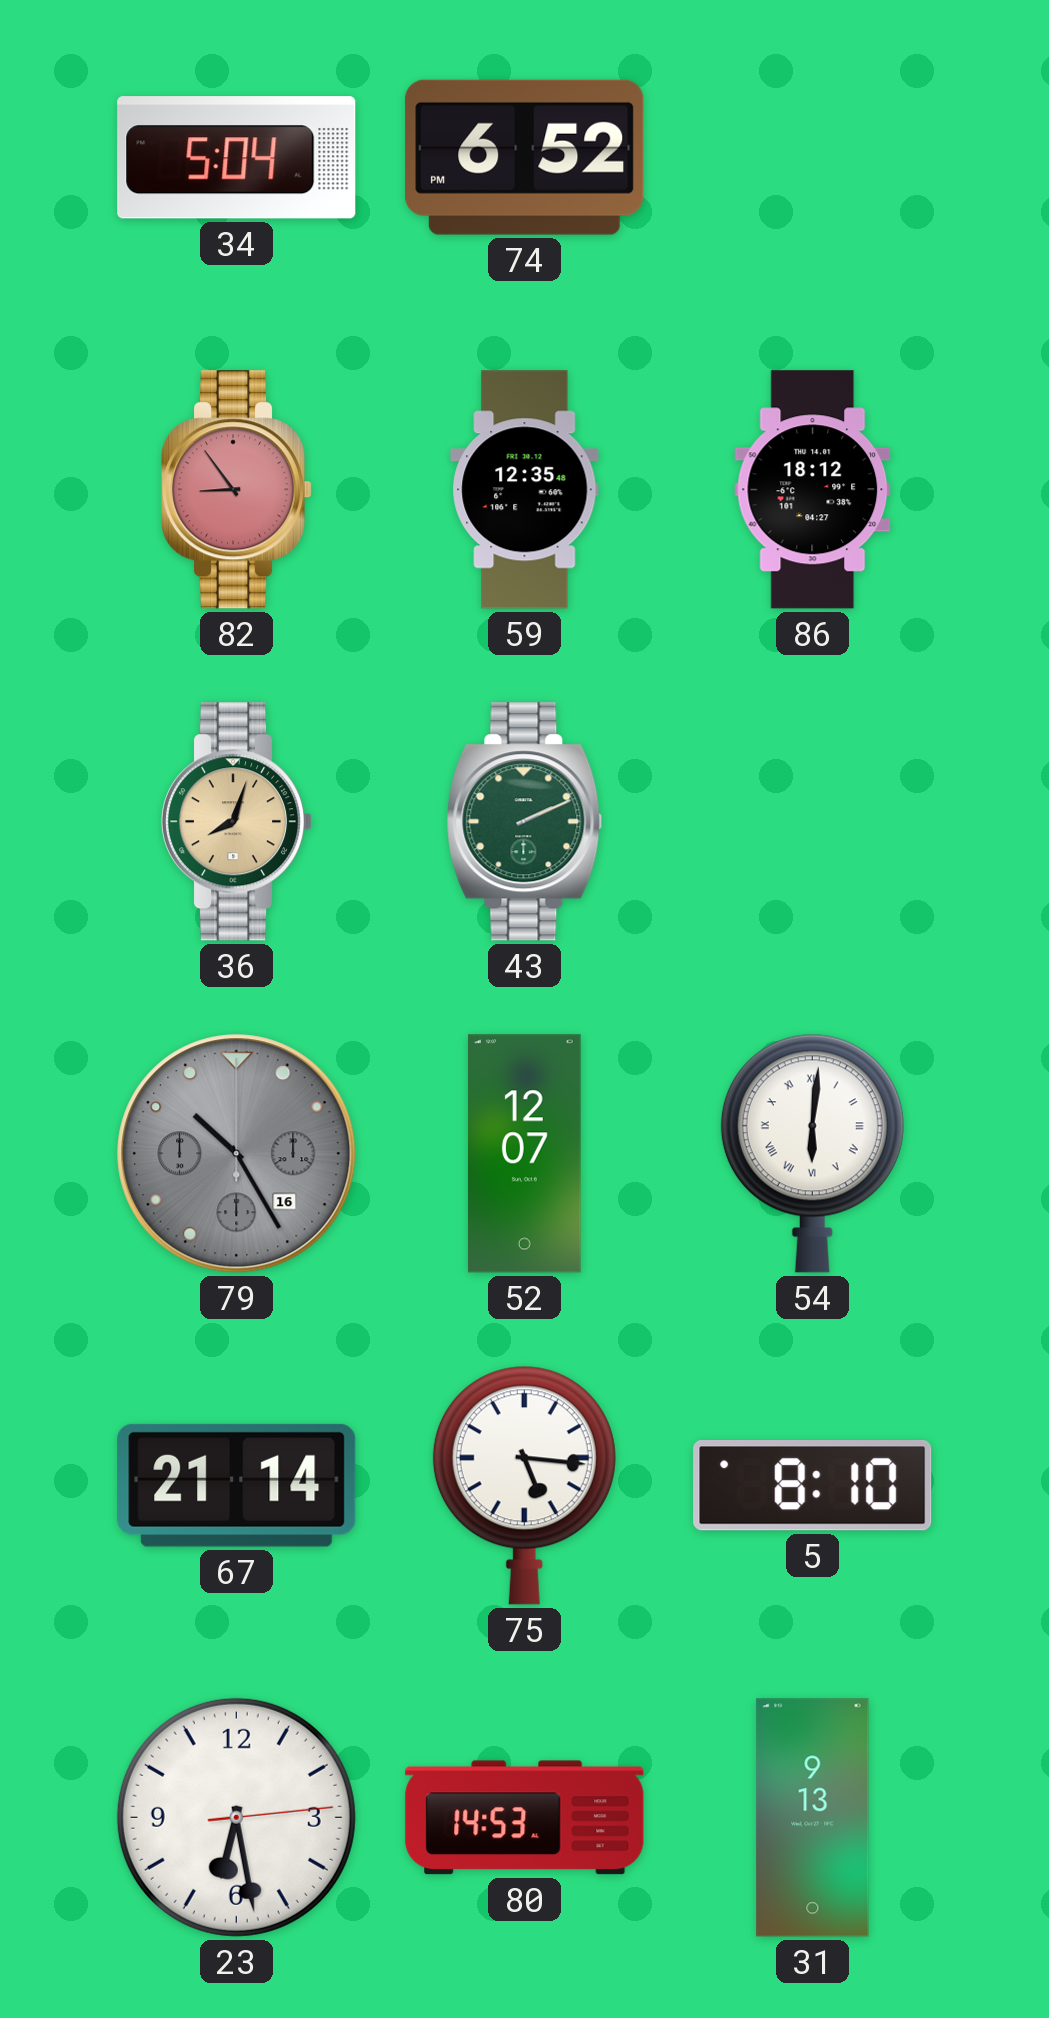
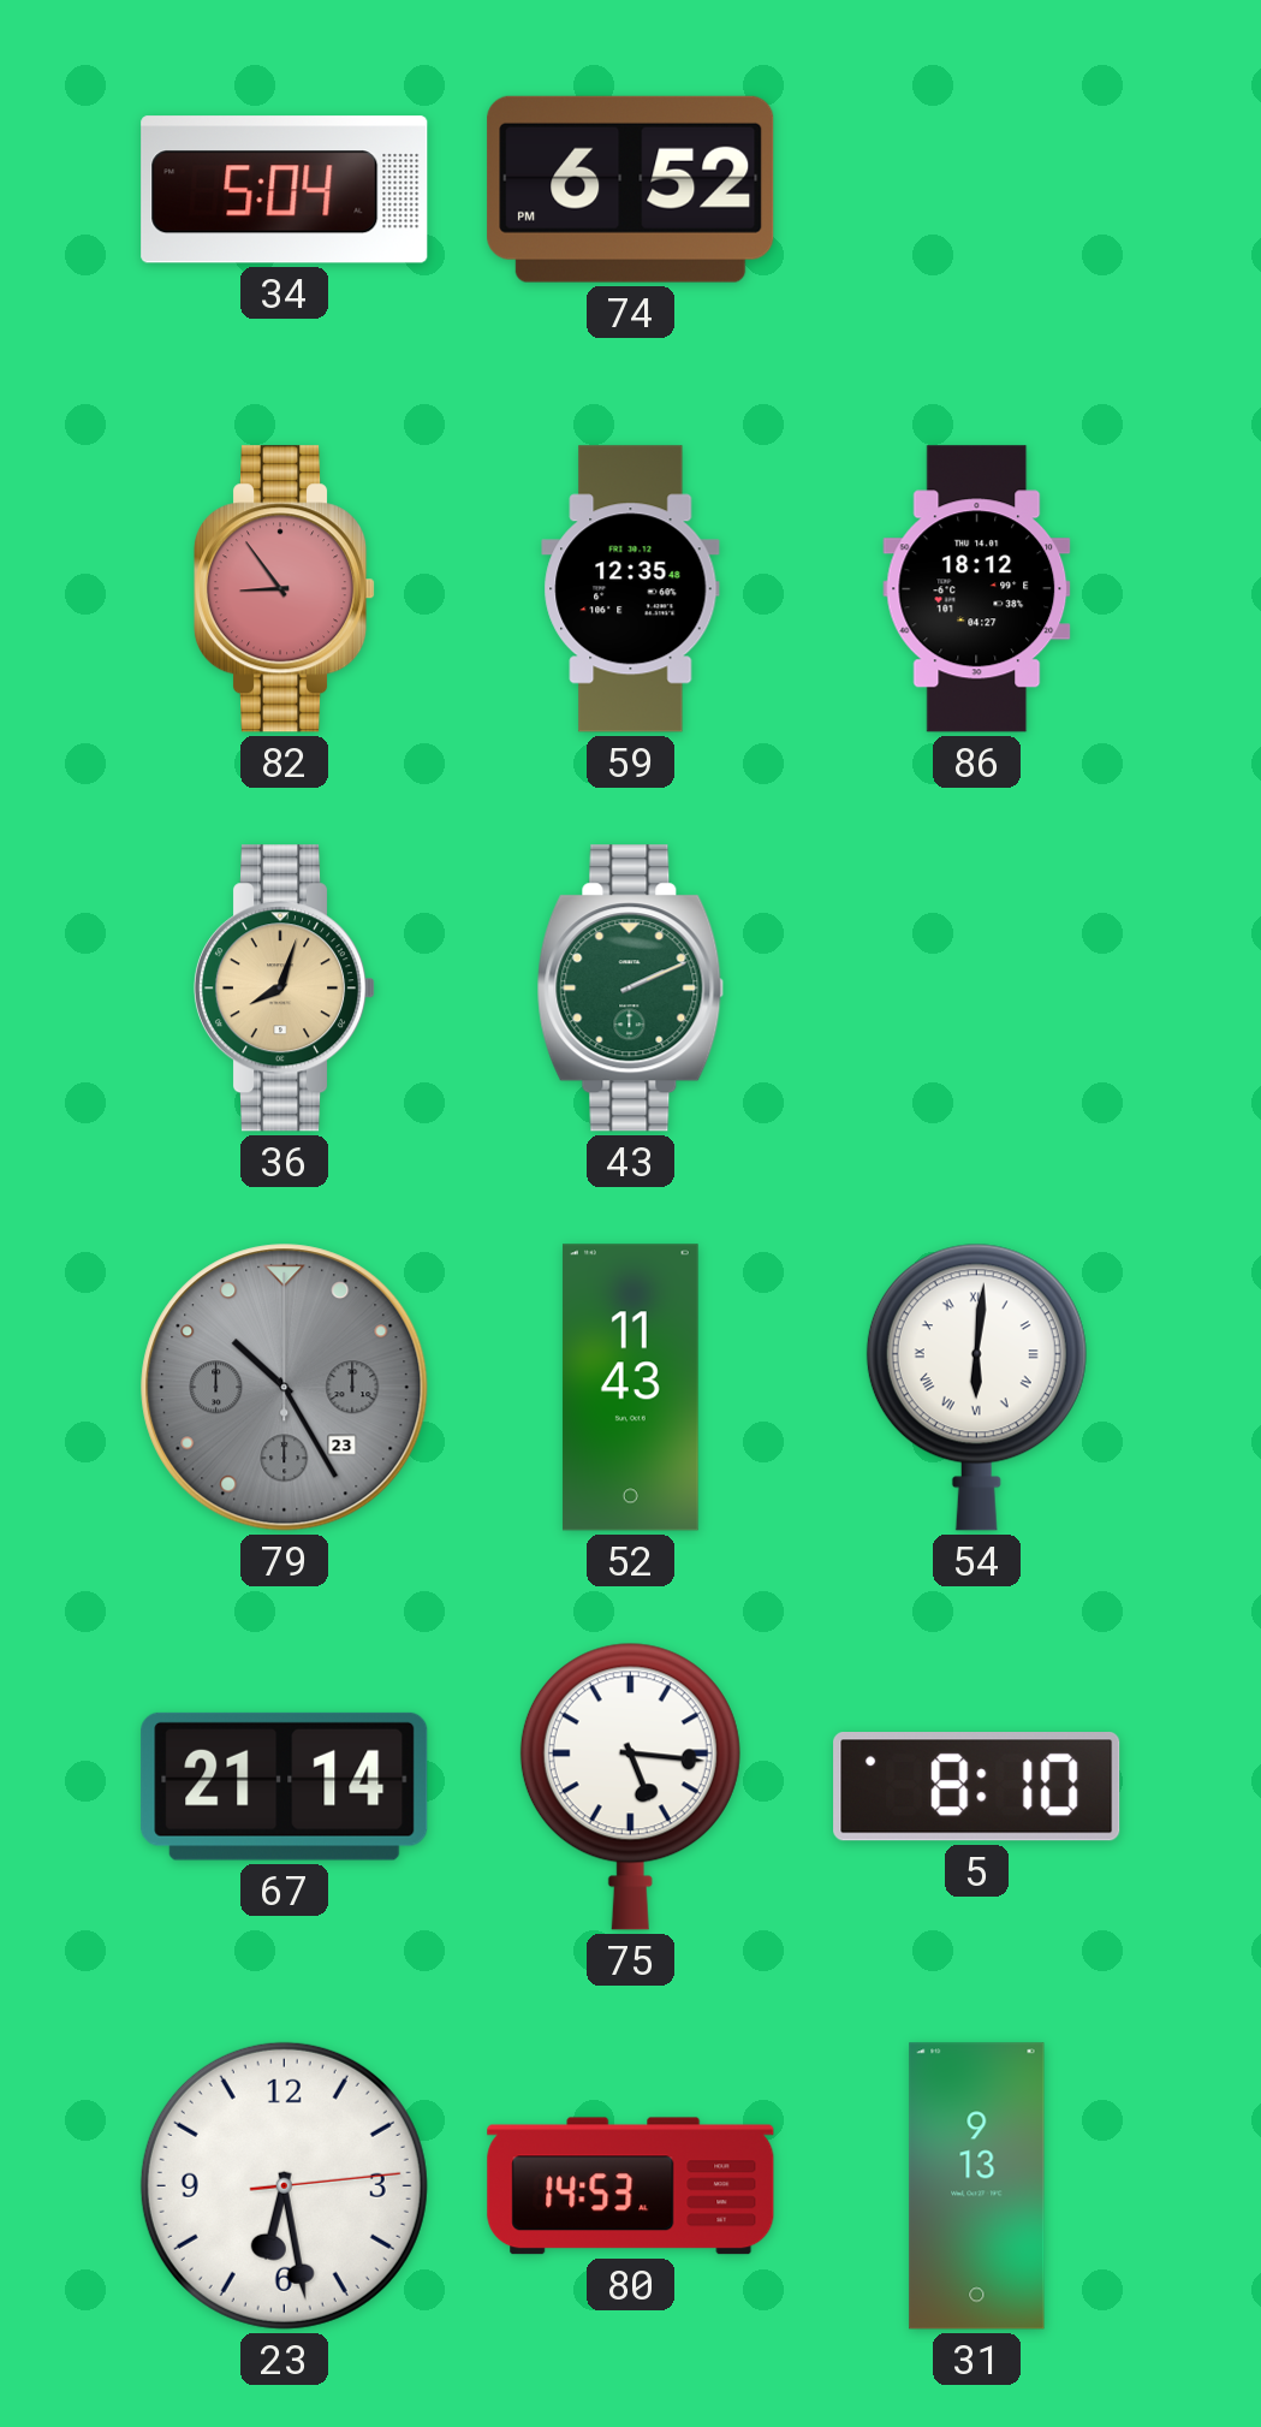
79 date: 16 -> 23
52: 12:07 -> 11:43
